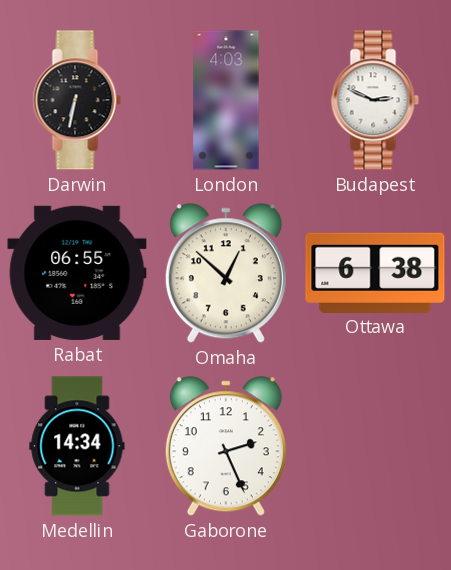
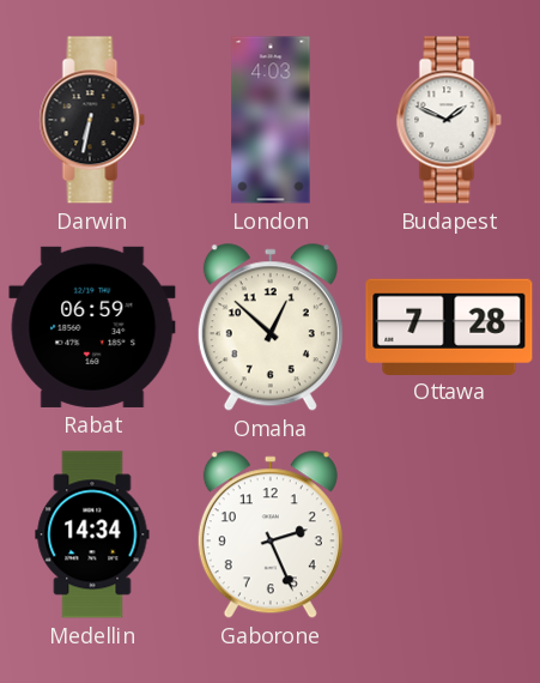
Budapest: 2:49 -> 1:49
Rabat: 06:55 -> 06:59
Ottawa: 6:38 -> 7:28
